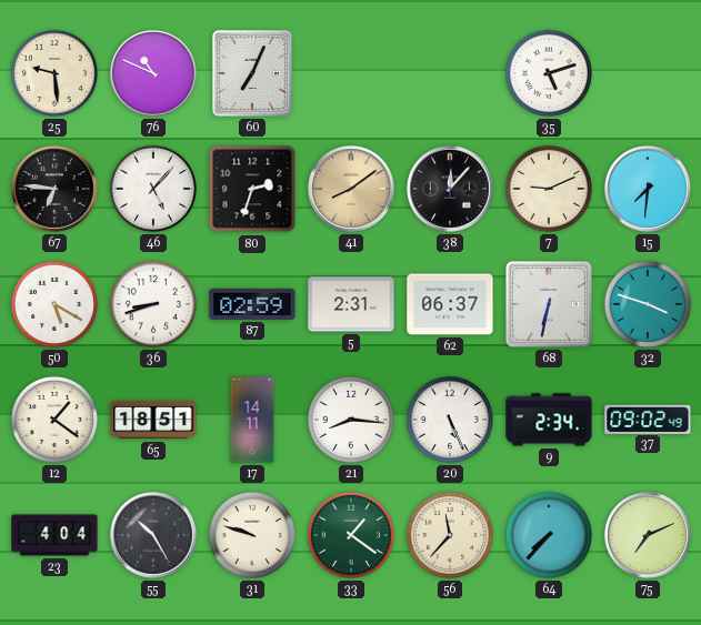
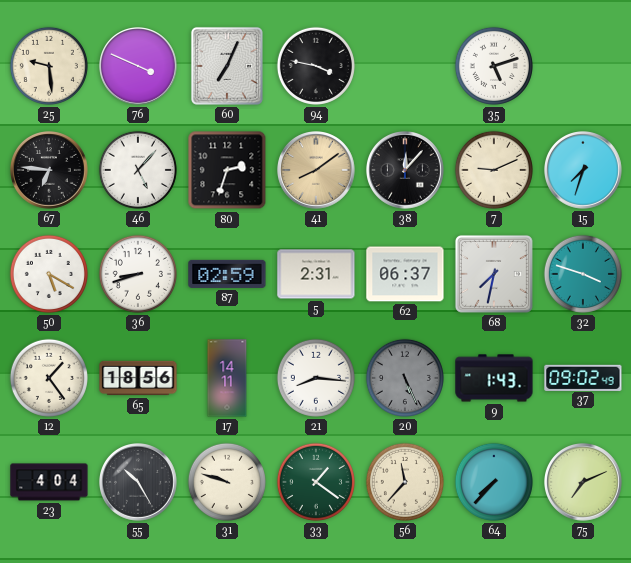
76: 10:49 -> 3:49
94: none -> 3:47
15: 7:31 -> 7:33
68: 6:32 -> 7:32
12: 1:21 -> 1:24
65: 18:51 -> 18:56
20 dial: white -> grey
9: 2:34 -> 1:43
